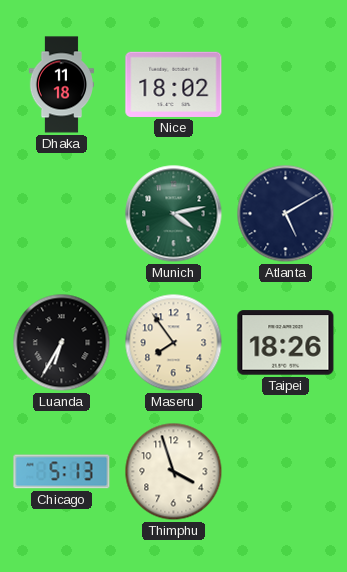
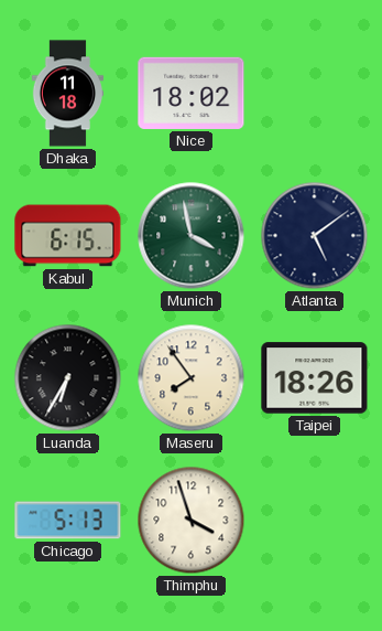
Kabul: none -> 6:15
Munich: 4:13 -> 3:58
Atlanta: 5:10 -> 5:09
